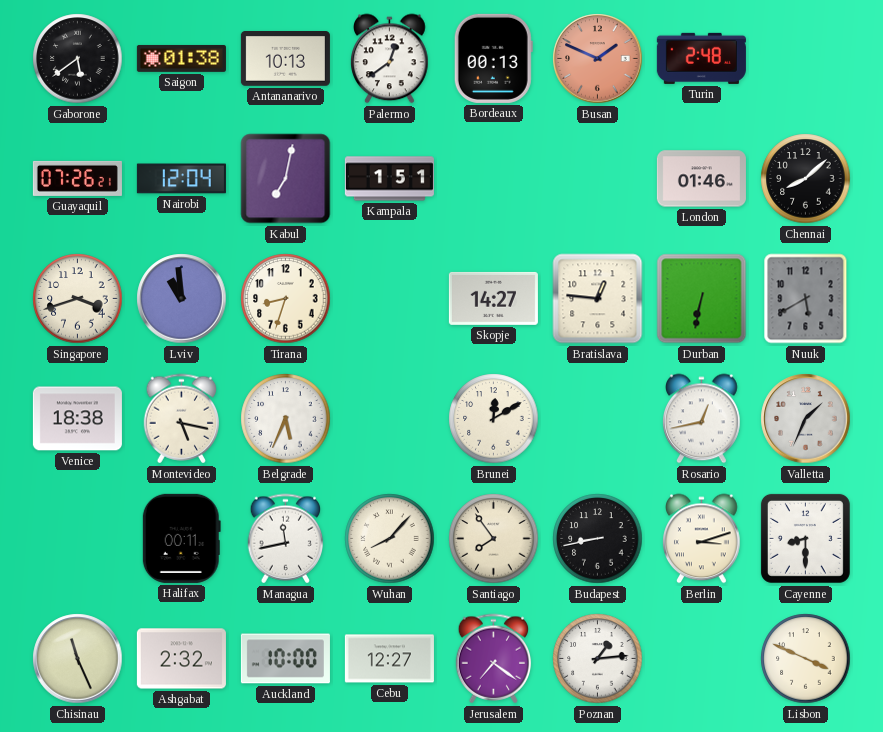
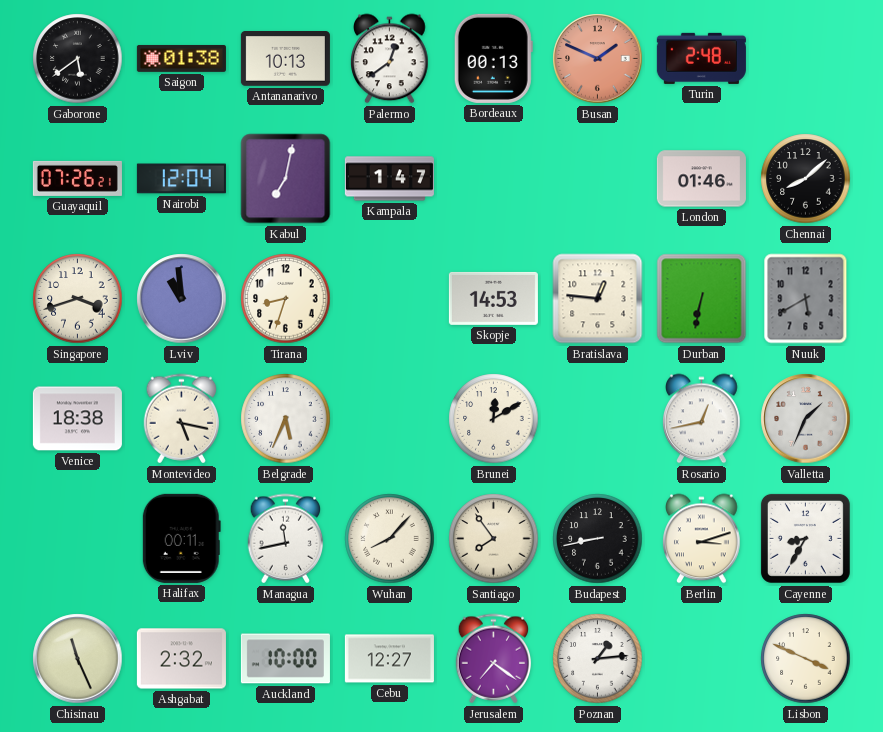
Kampala: 1:51 -> 1:47
Skopje: 14:27 -> 14:53
Cayenne: 8:30 -> 8:35
